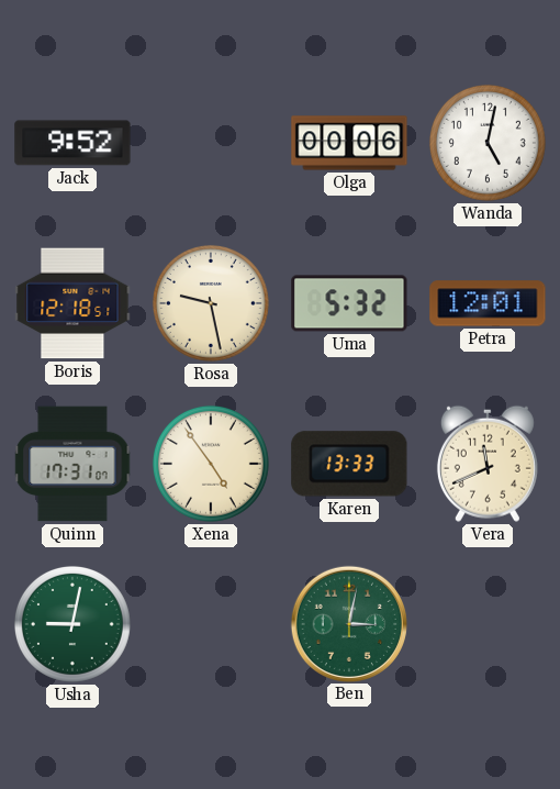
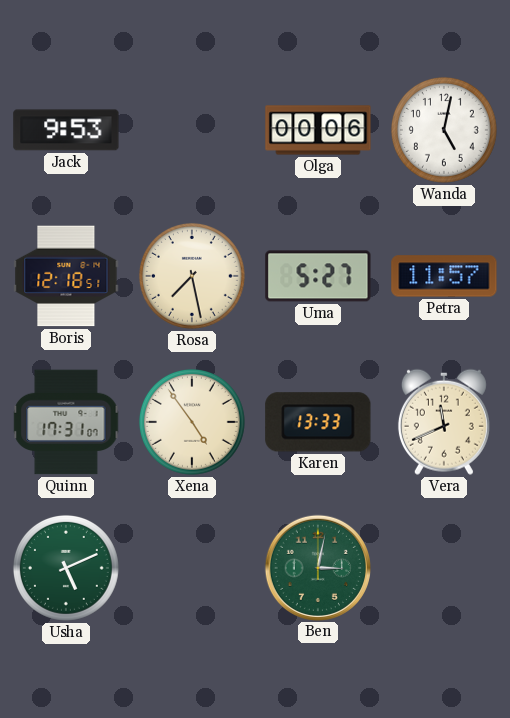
Jack: 9:52 -> 9:53
Rosa: 9:28 -> 7:28
Uma: 5:32 -> 5:27
Petra: 12:01 -> 11:57
Usha: 9:02 -> 5:11
